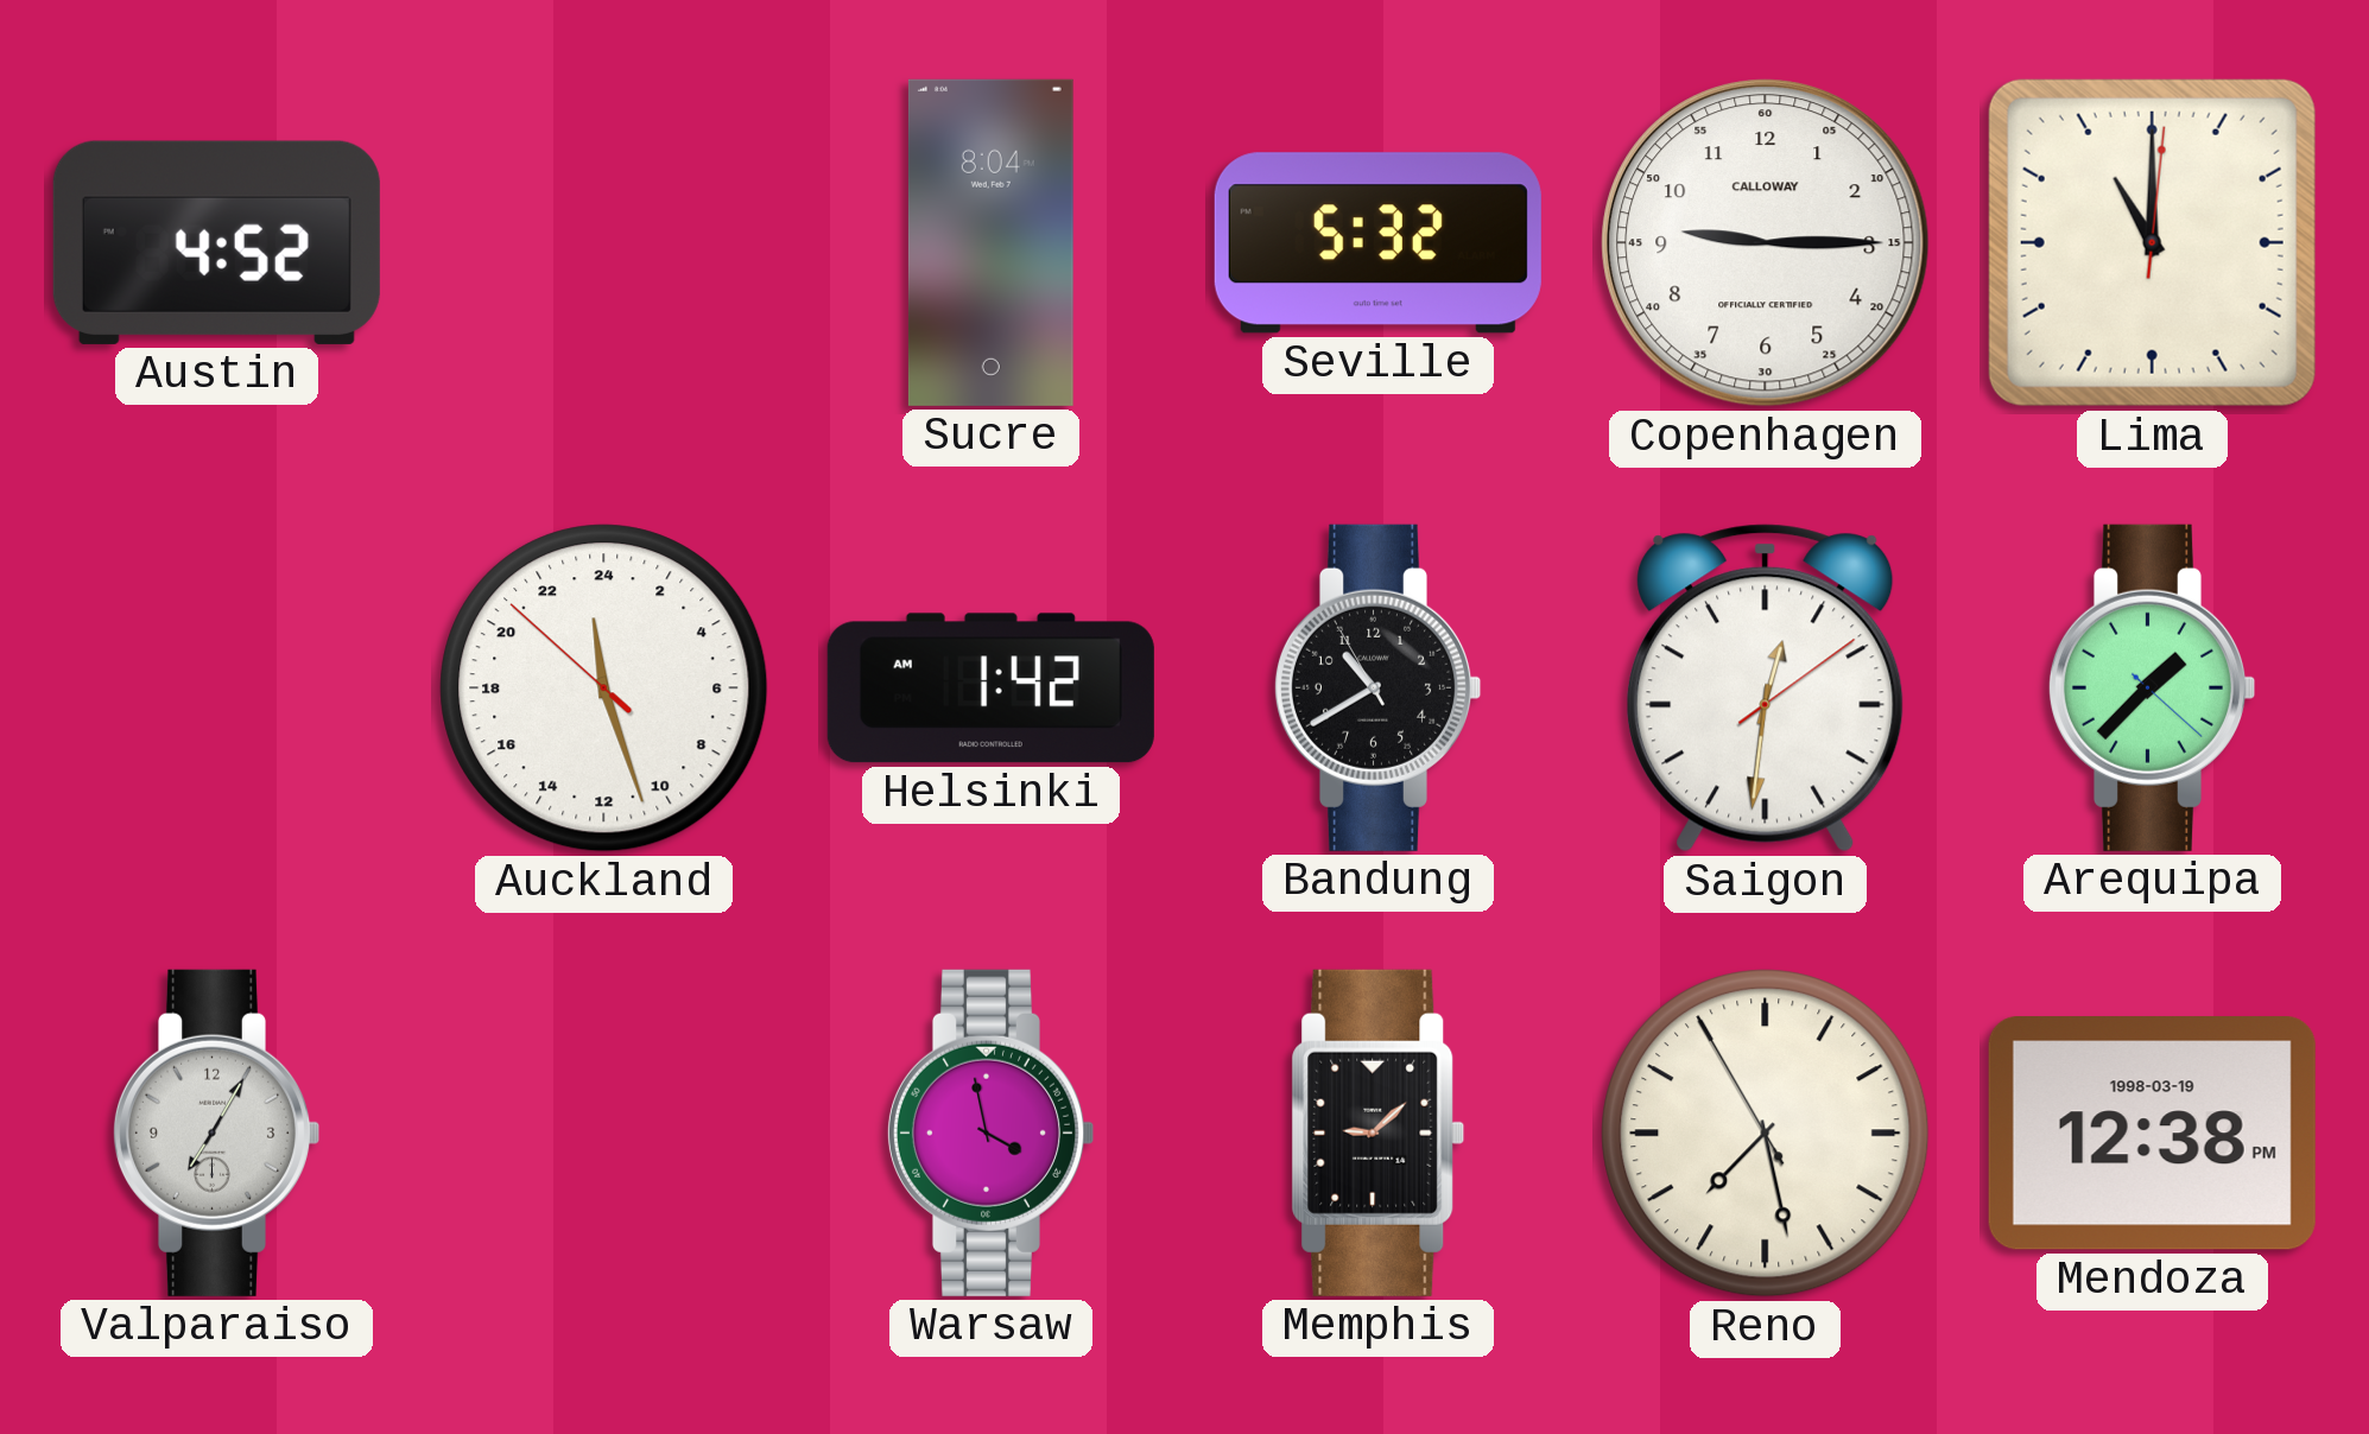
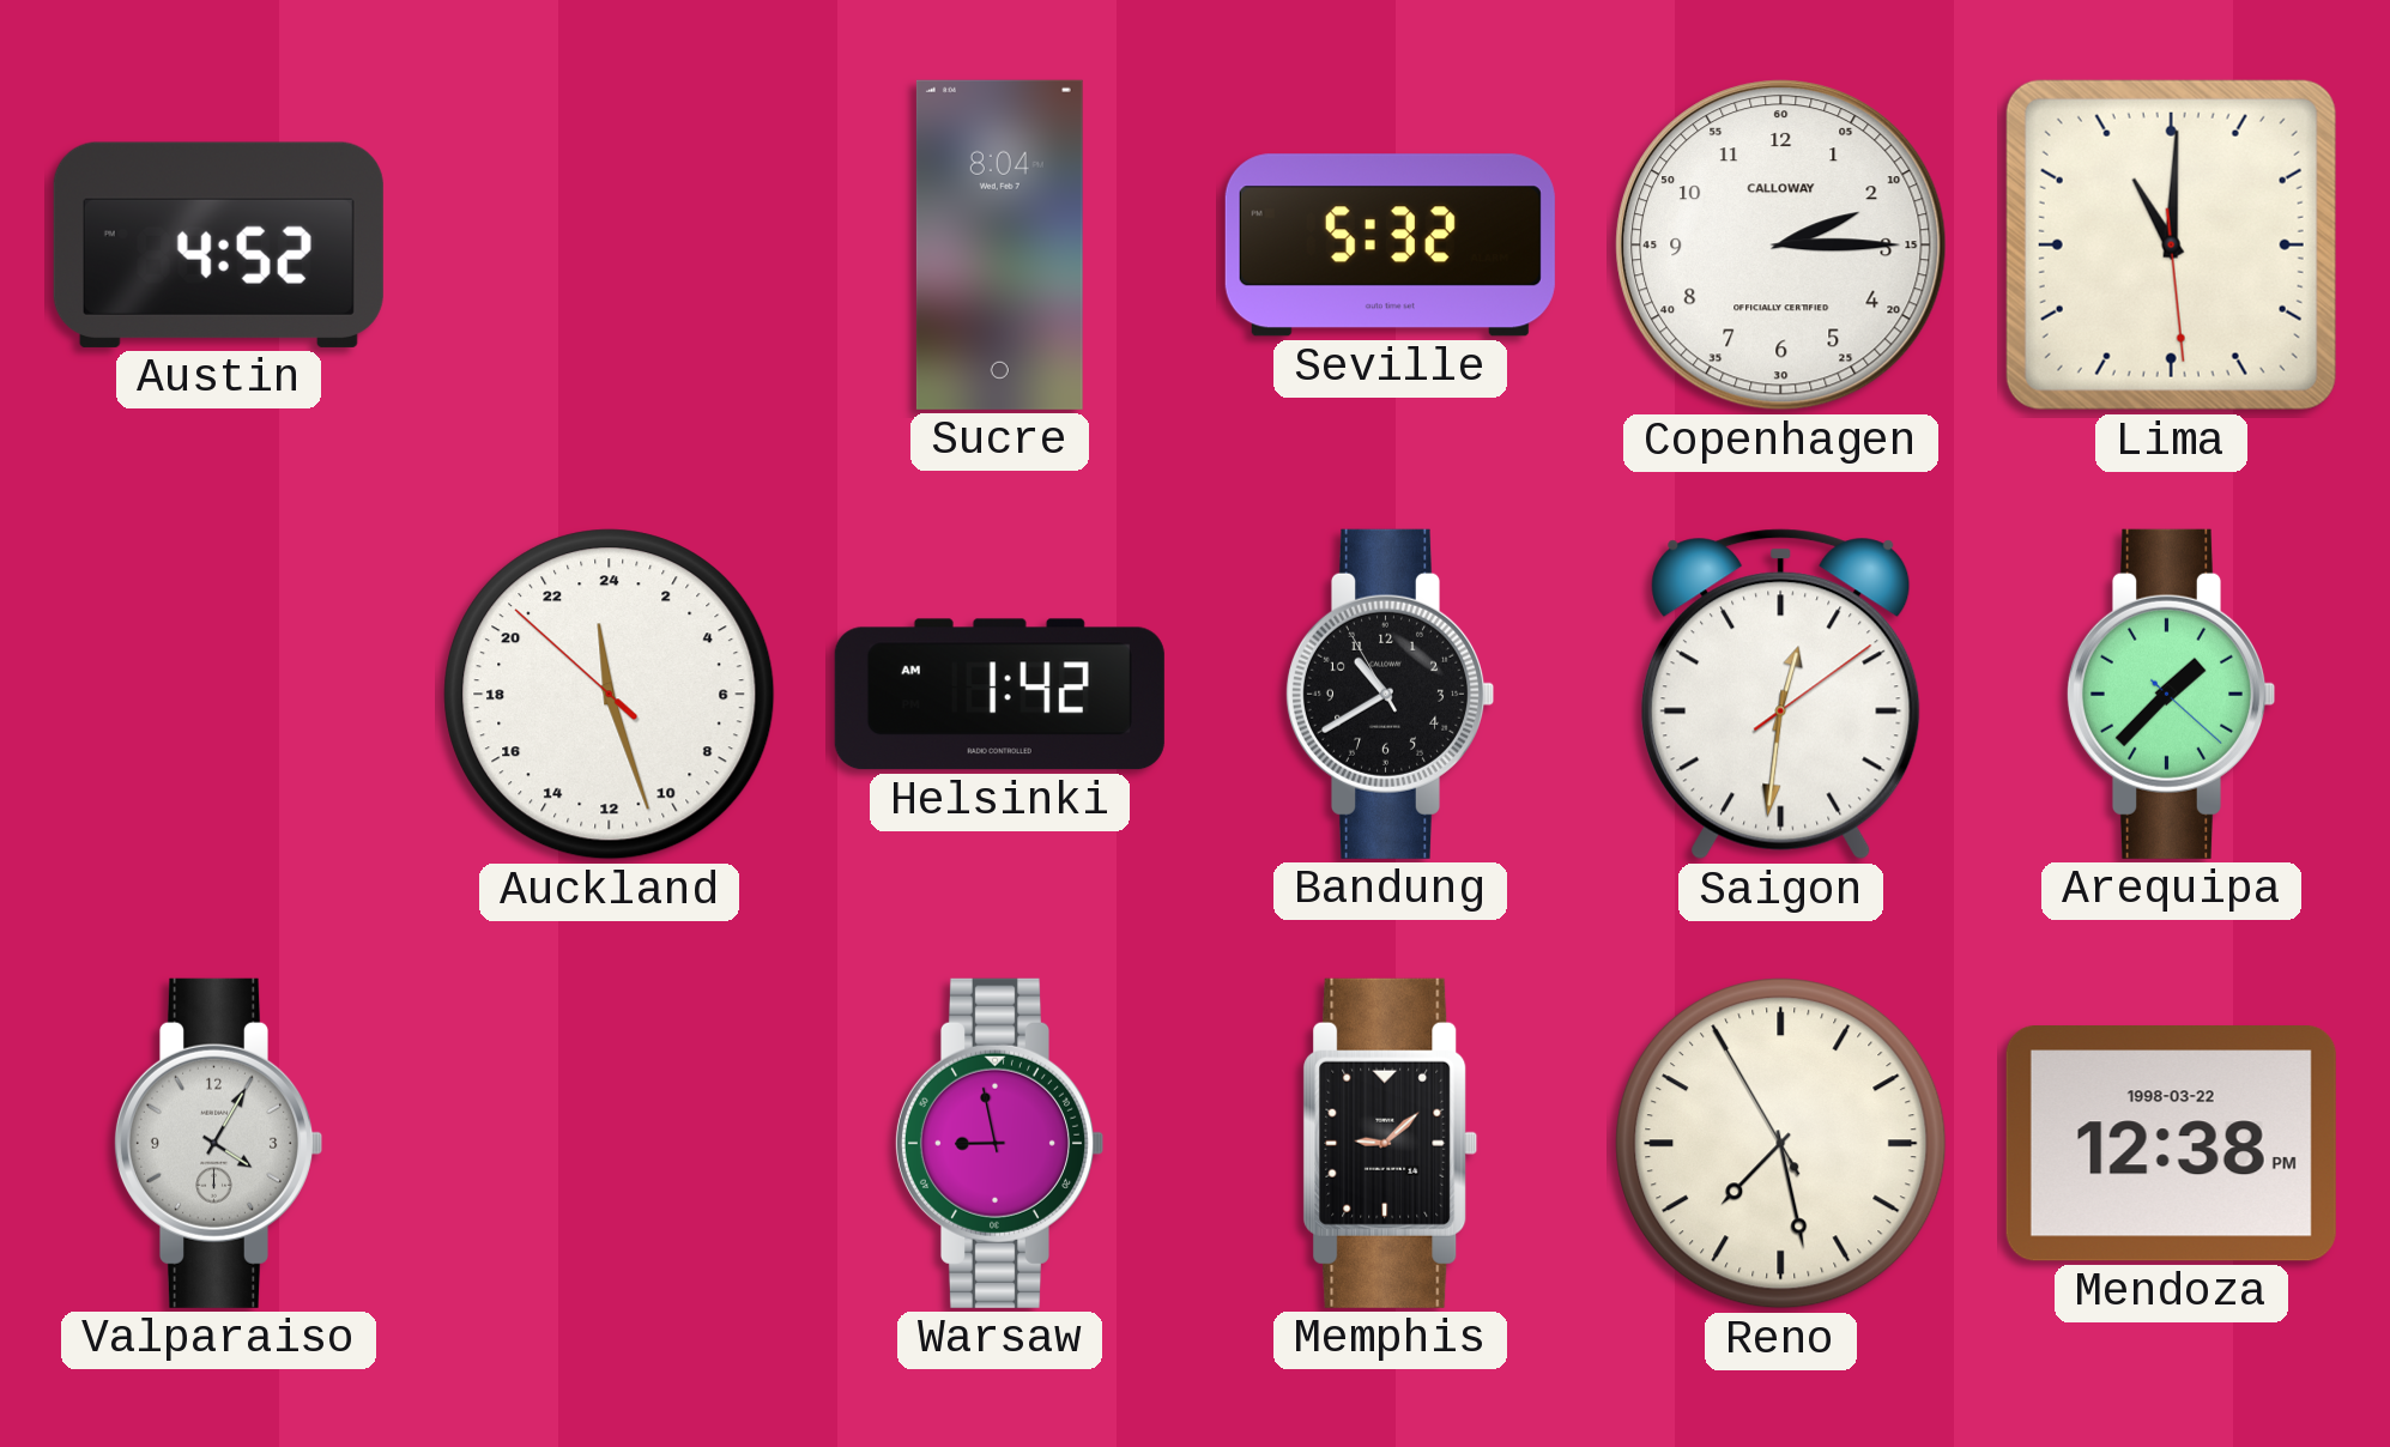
Copenhagen: 9:15 -> 2:15
Lima: 11:00:01 -> 11:00:29
Valparaiso: 7:05 -> 4:05
Warsaw: 3:58 -> 8:58
Mendoza date: 1998-03-19 -> 1998-03-22
